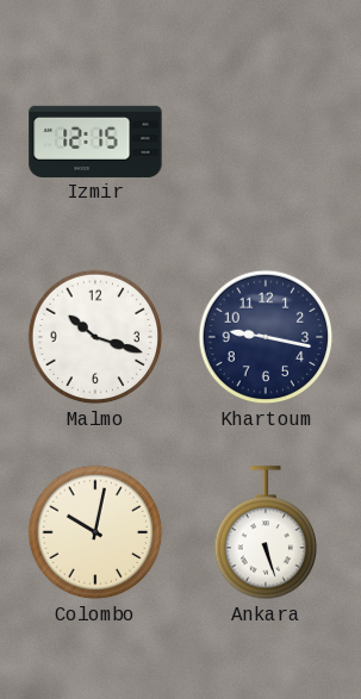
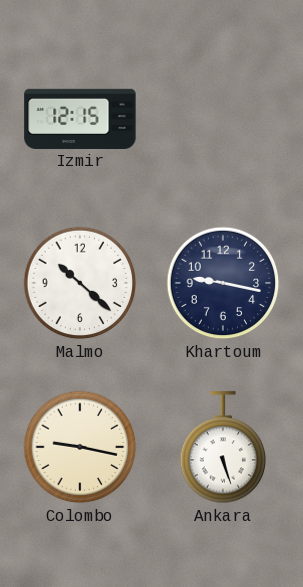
Malmo: 10:18 -> 10:22
Colombo: 10:02 -> 9:17
